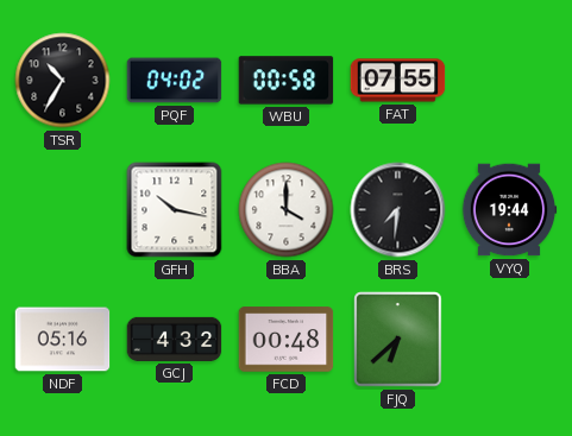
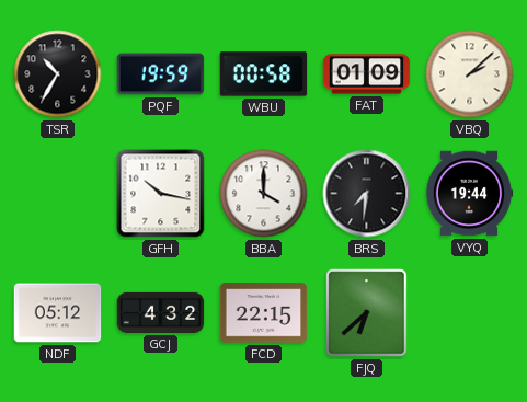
PQF: 04:02 -> 19:59
FAT: 07:55 -> 01:09
VBQ: none -> 2:08
NDF: 05:16 -> 05:12
FCD: 00:48 -> 22:15
